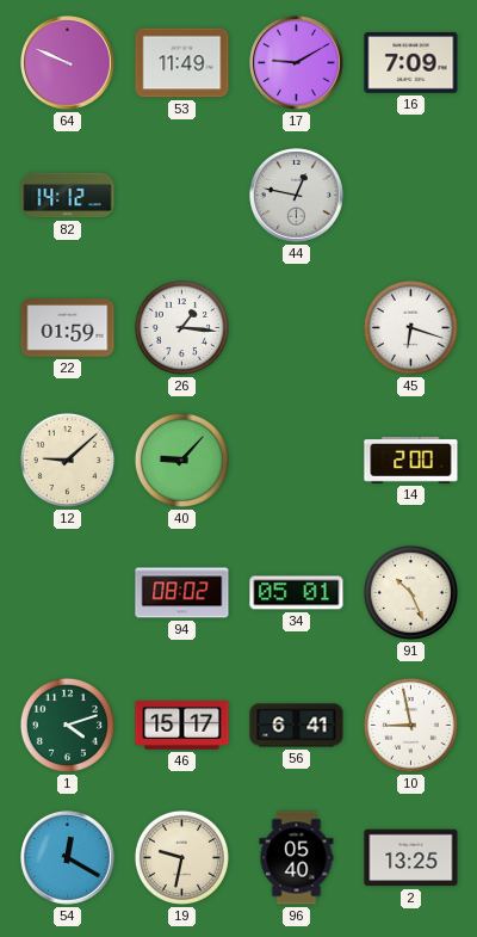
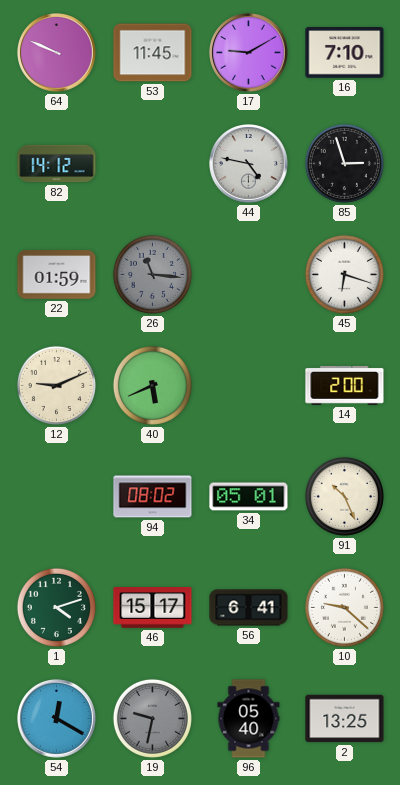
53: 11:49 -> 11:45
16: 7:09 -> 7:10
44: 12:47 -> 4:47
85: none -> 2:57
26: 1:16 -> 11:16
26 dial: white -> grey
12: 9:08 -> 9:11
40: 9:07 -> 5:41
10: 8:58 -> 9:22
19 dial: cream -> grey
